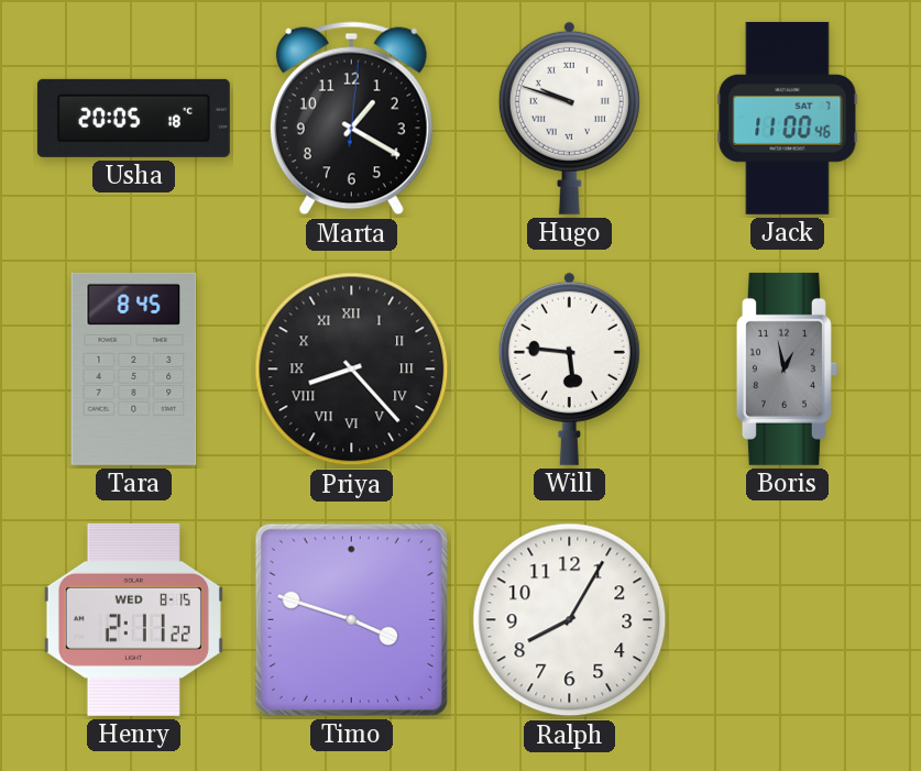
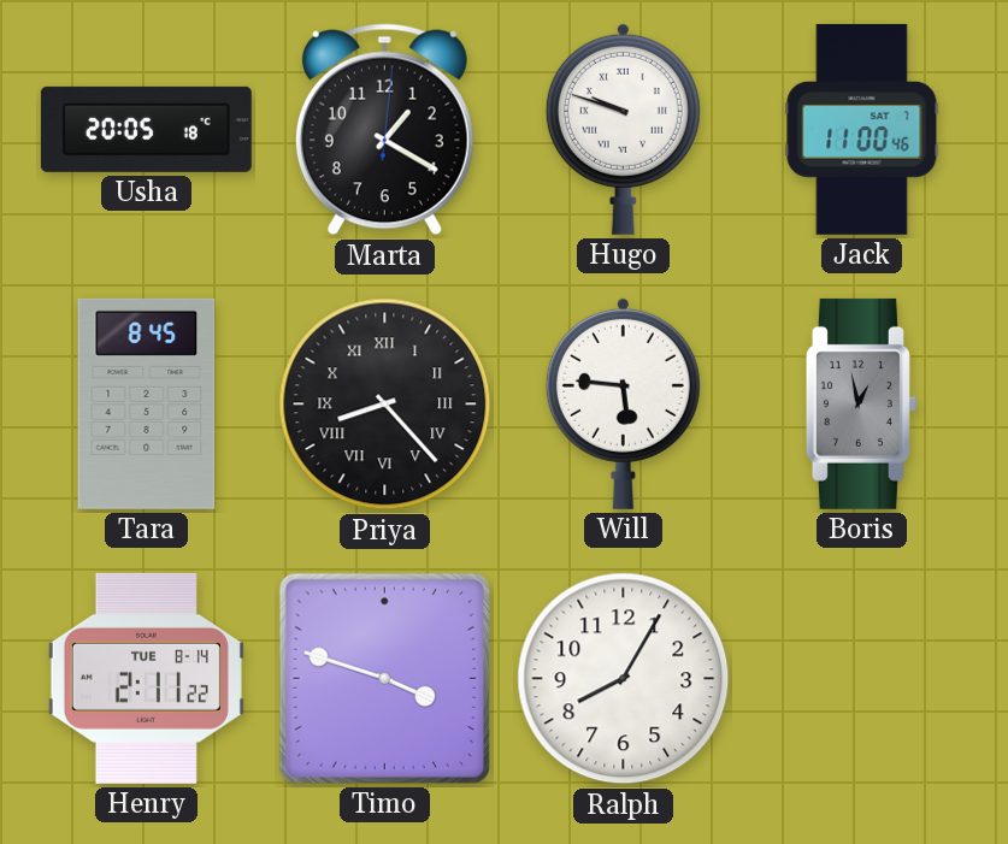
Henry date: WED 8-15 -> TUE 8-14
